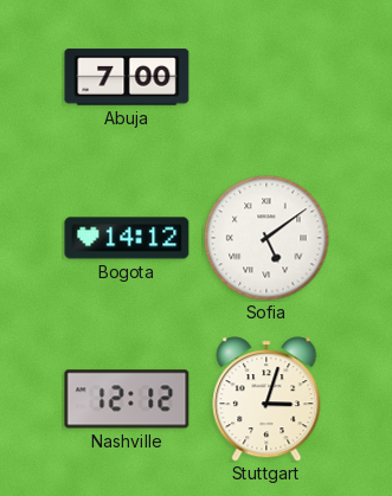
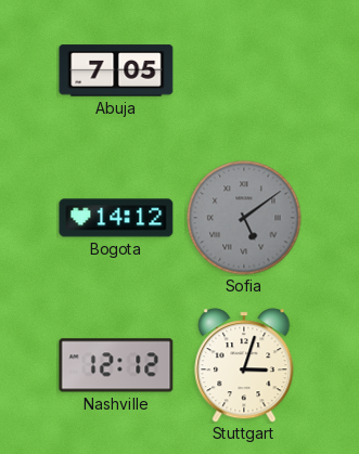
Abuja: 7:00 -> 7:05
Sofia dial: white -> grey
